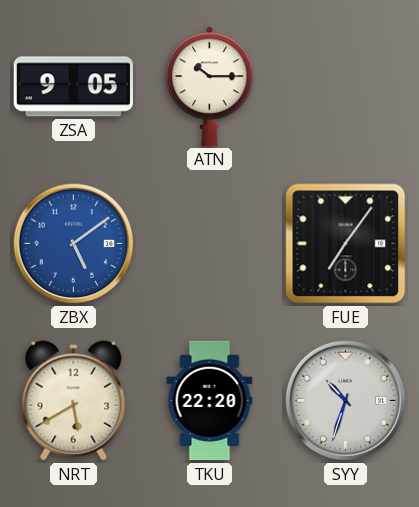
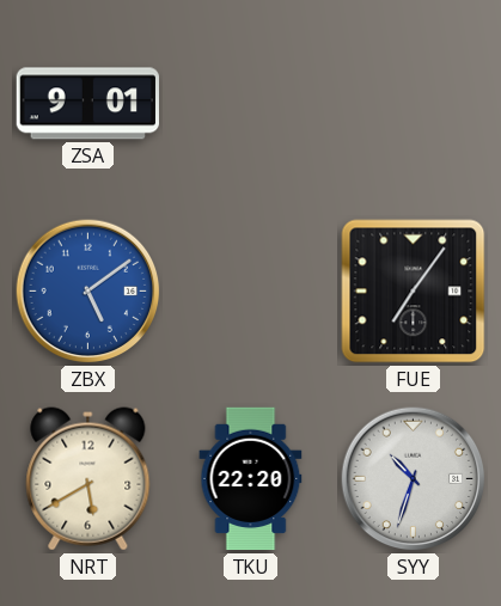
ZSA: 9:05 -> 9:01
ATN: 10:15 -> none
